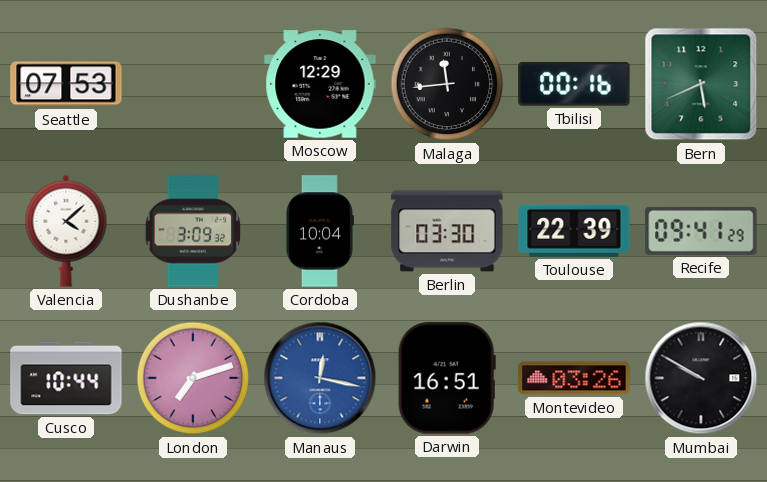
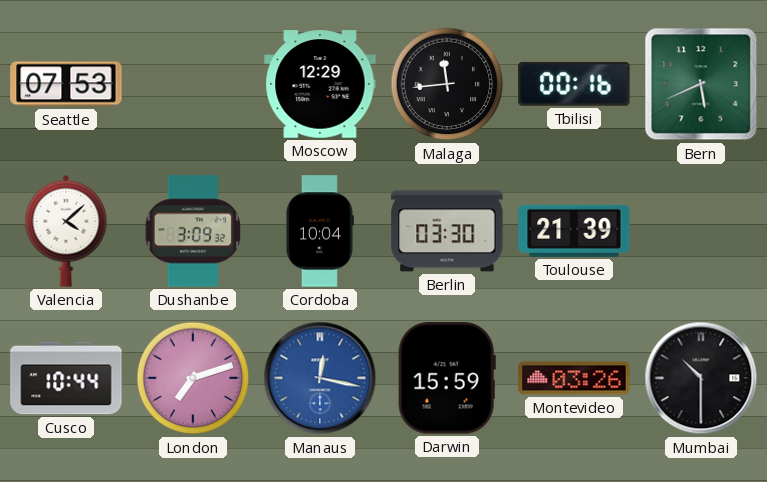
Toulouse: 22:39 -> 21:39
Recife: 09:41 -> none
Darwin: 16:51 -> 15:59
Mumbai: 9:50 -> 10:30
